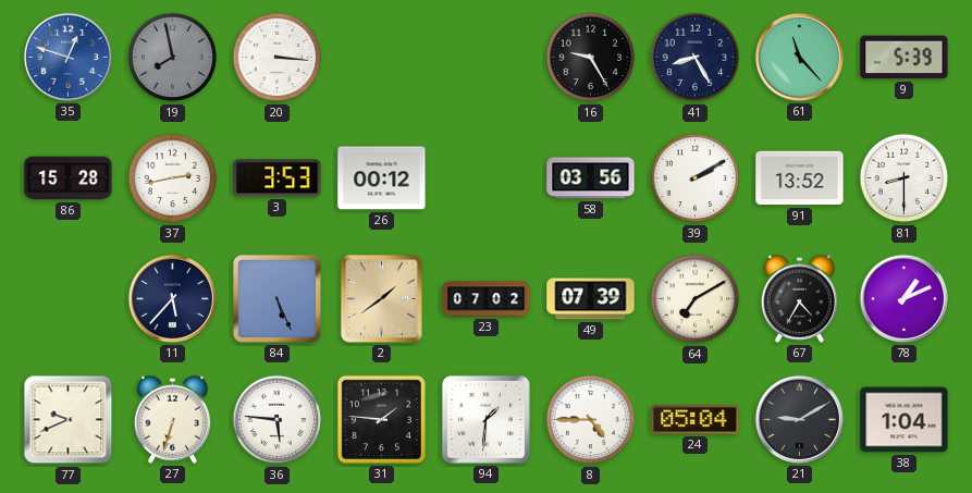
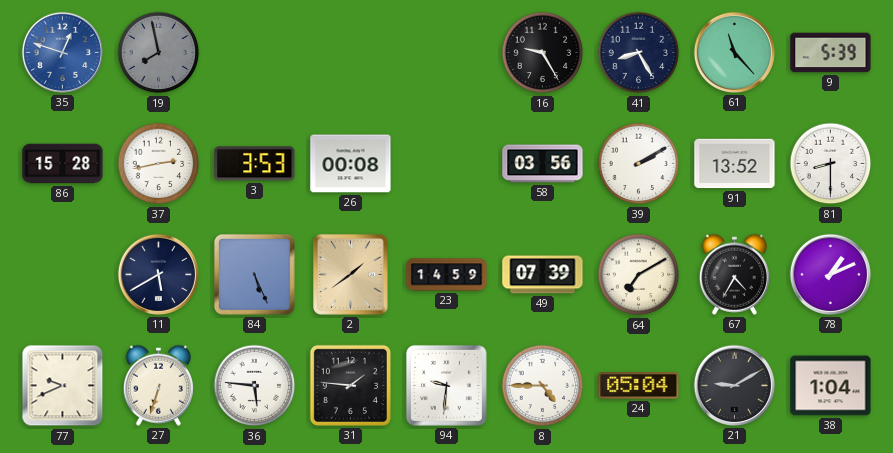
20: 3:16 -> none
26: 00:12 -> 00:08
11: 5:37 -> 5:40
23: 07:02 -> 14:59
94: 1:31 -> 9:31
